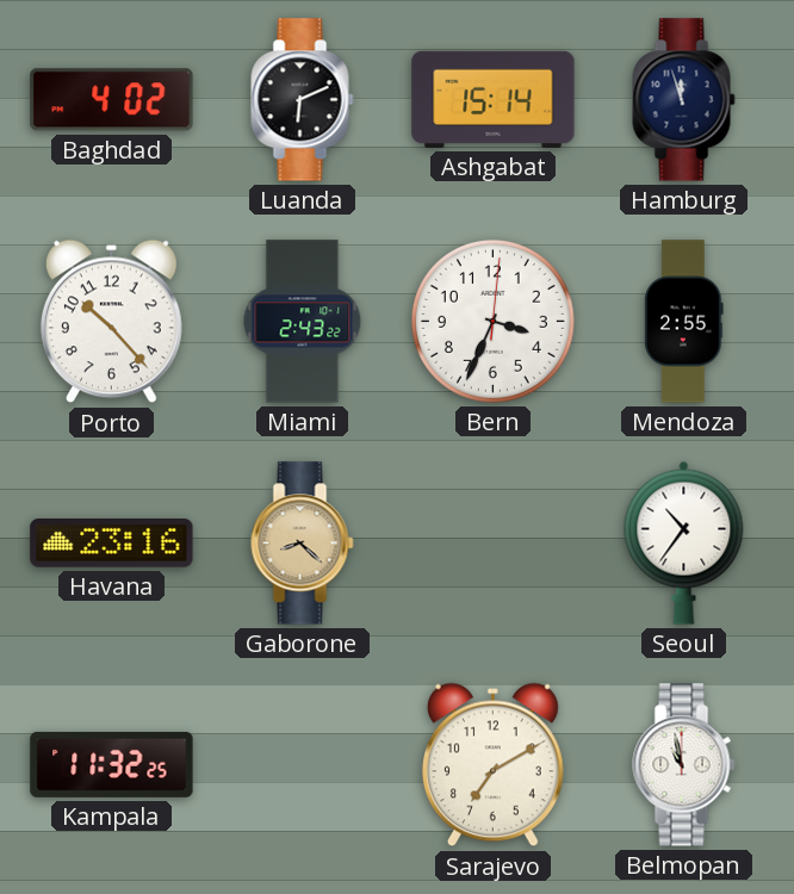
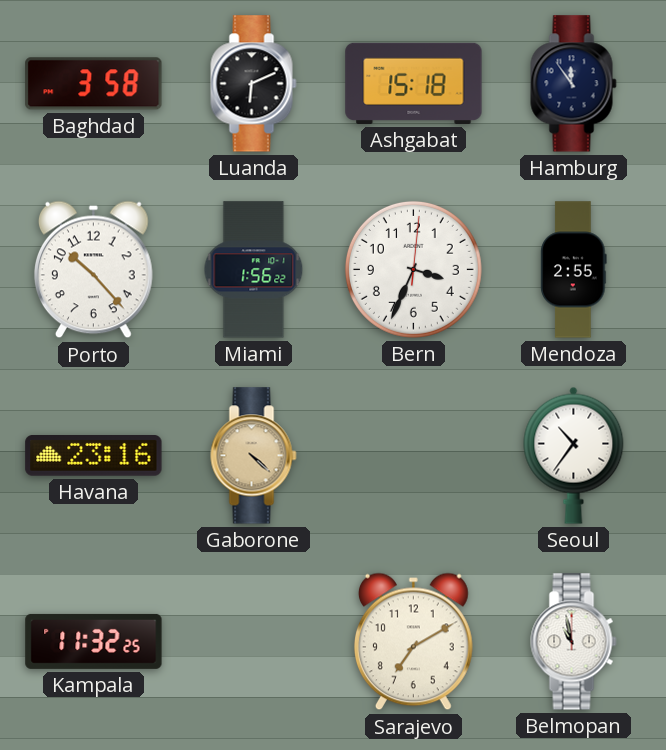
Baghdad: 4:02 -> 3:58
Ashgabat: 15:14 -> 15:18
Hamburg: 11:57 -> 11:54
Miami: 2:43 -> 1:56
Gaborone: 8:22 -> 4:22
